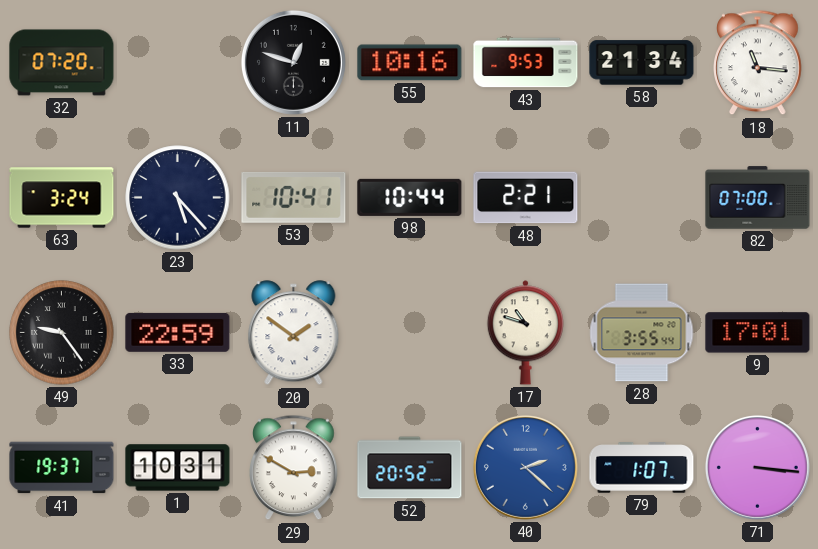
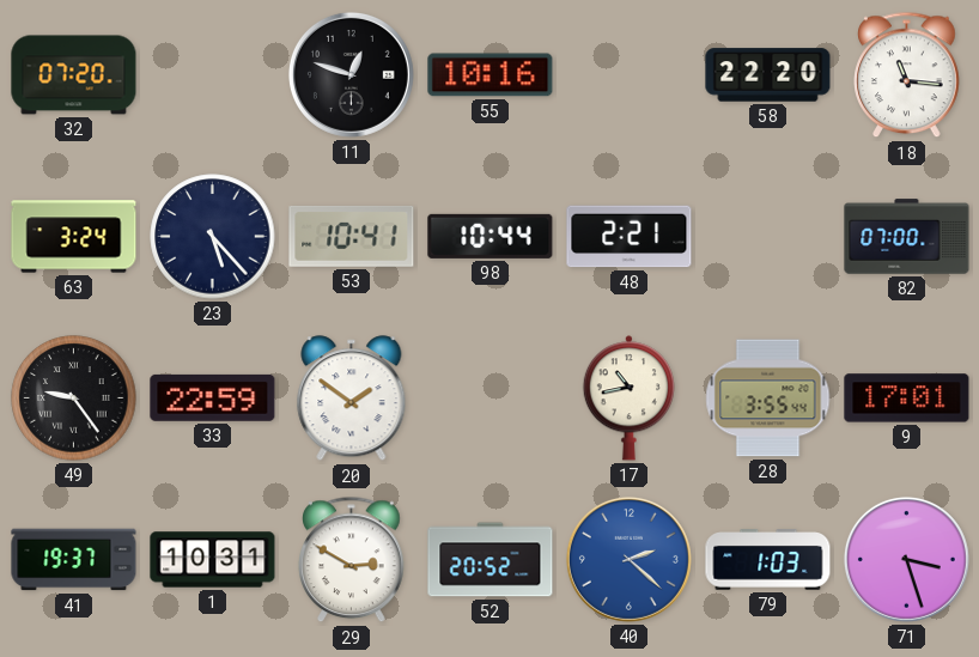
43: 9:53 -> none
58: 21:34 -> 22:20
17: 10:48 -> 10:43
79: 1:07 -> 1:03
71: 3:16 -> 3:27
